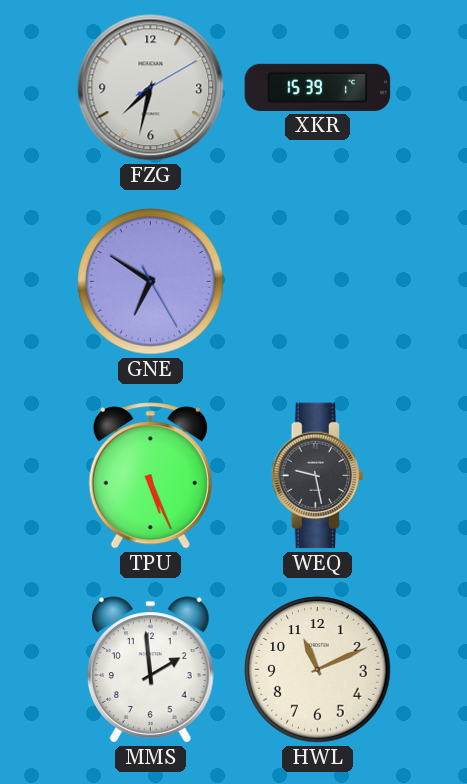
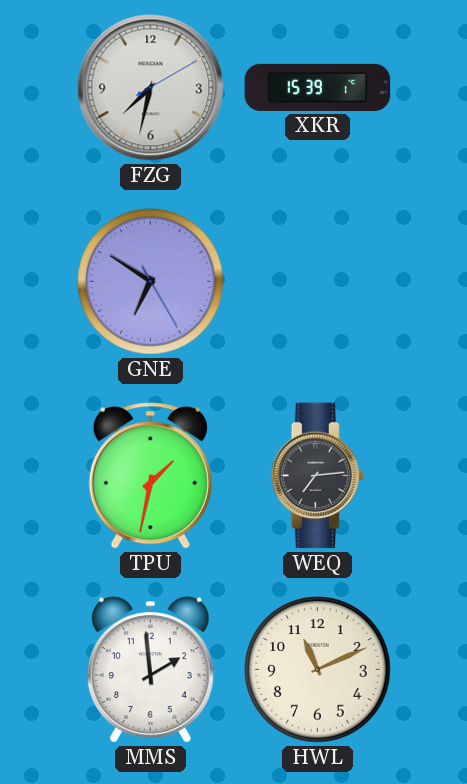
TPU: 5:26 -> 1:32
WEQ: 9:28 -> 7:14
